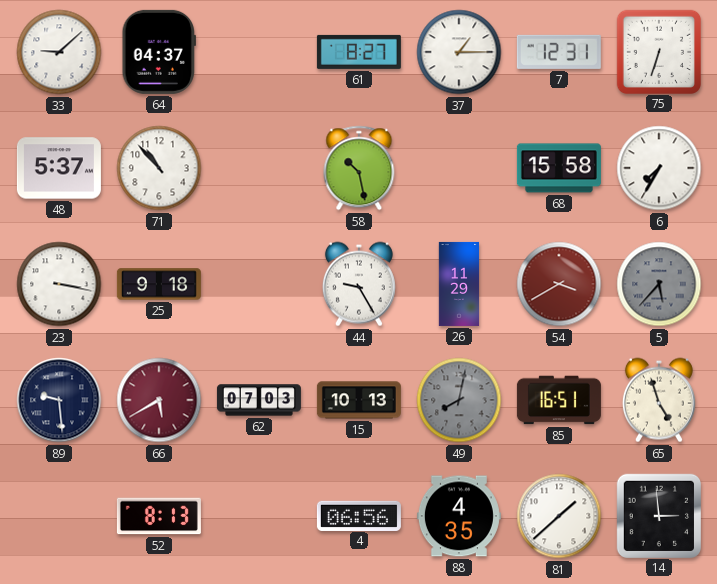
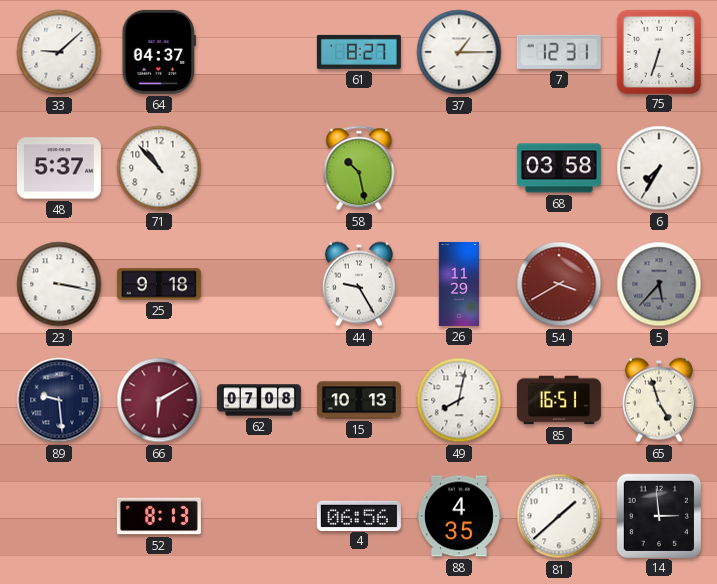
68: 15:58 -> 03:58
66: 5:40 -> 6:10
62: 07:03 -> 07:08
49 dial: grey -> white
